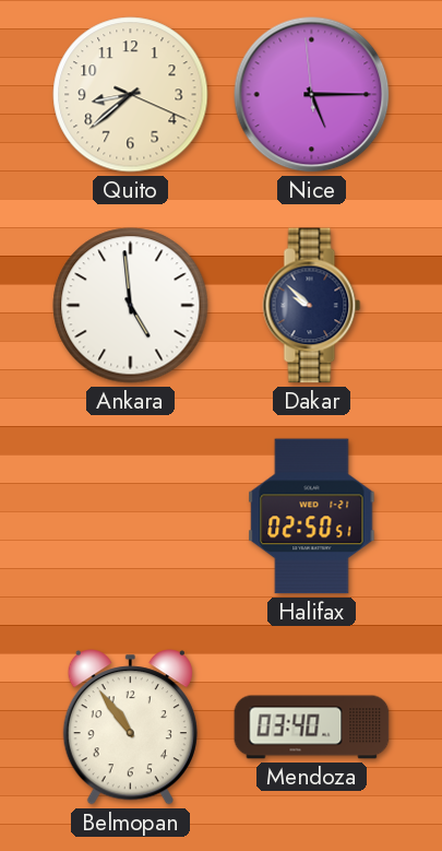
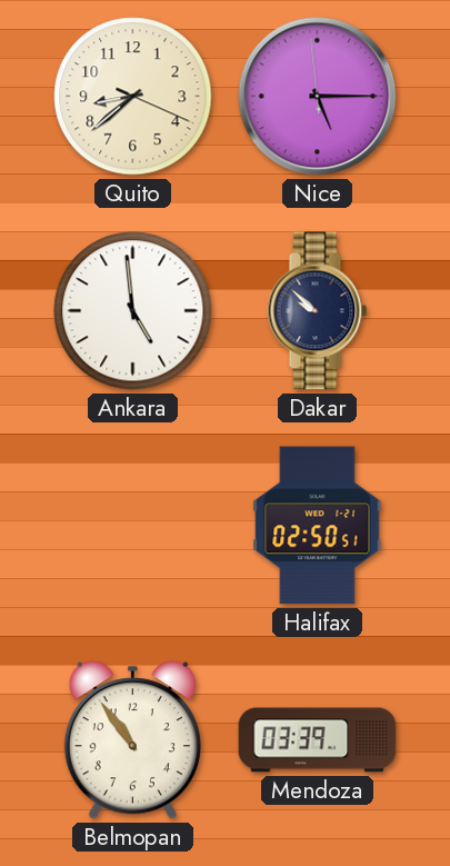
Mendoza: 03:40 -> 03:39
